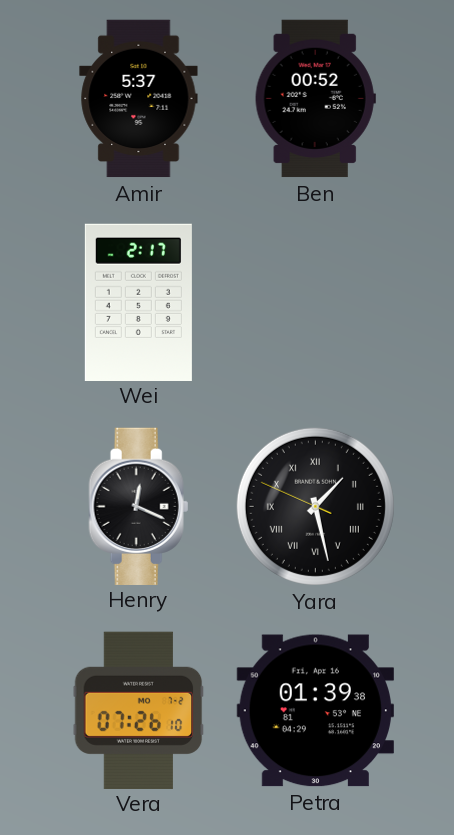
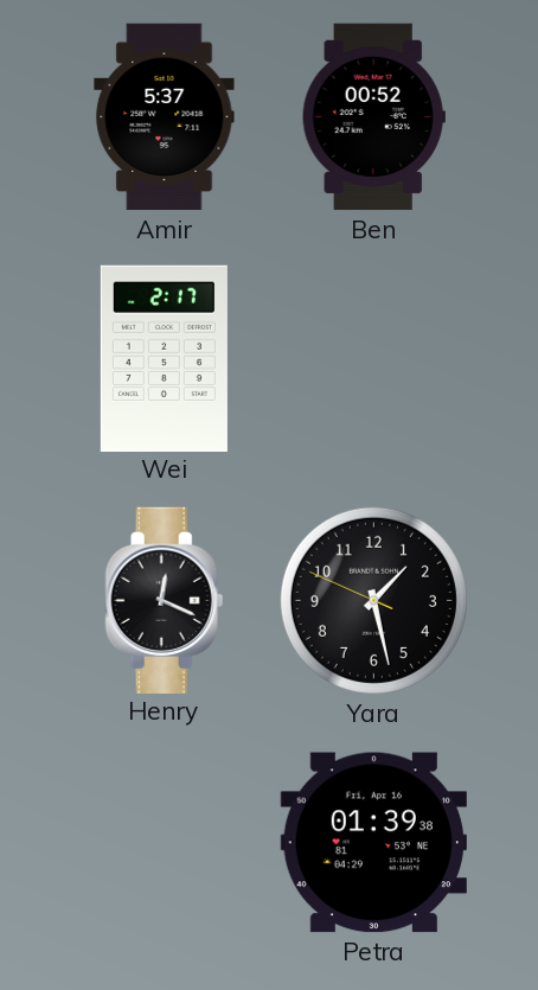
Yara numerals: Roman -> Arabic
Vera: 07:26 -> none
